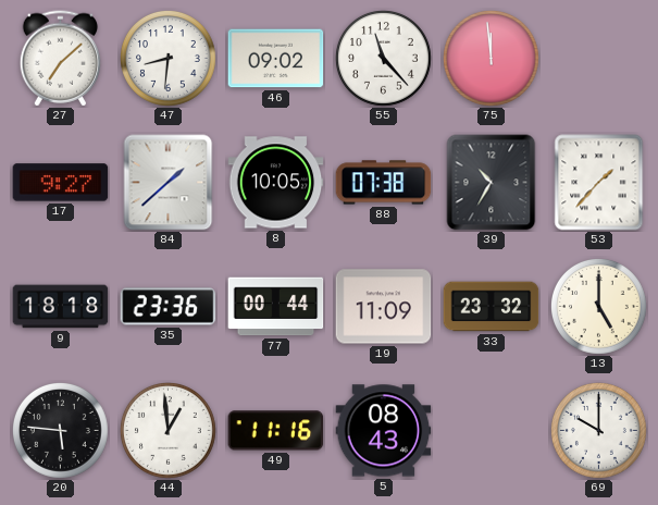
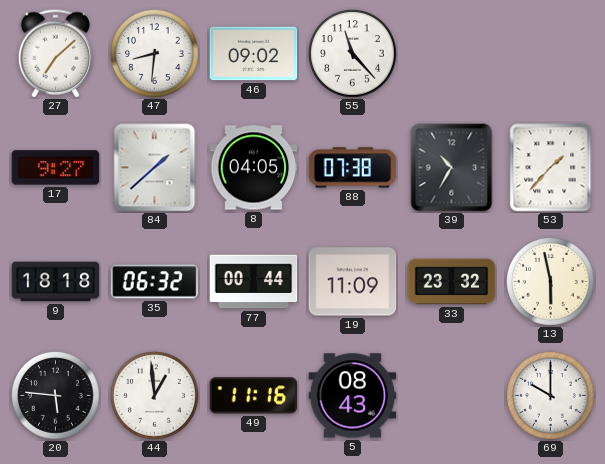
75: 11:59 -> none
8: 10:05 -> 04:05
35: 23:36 -> 06:32
13: 5:00 -> 5:58
